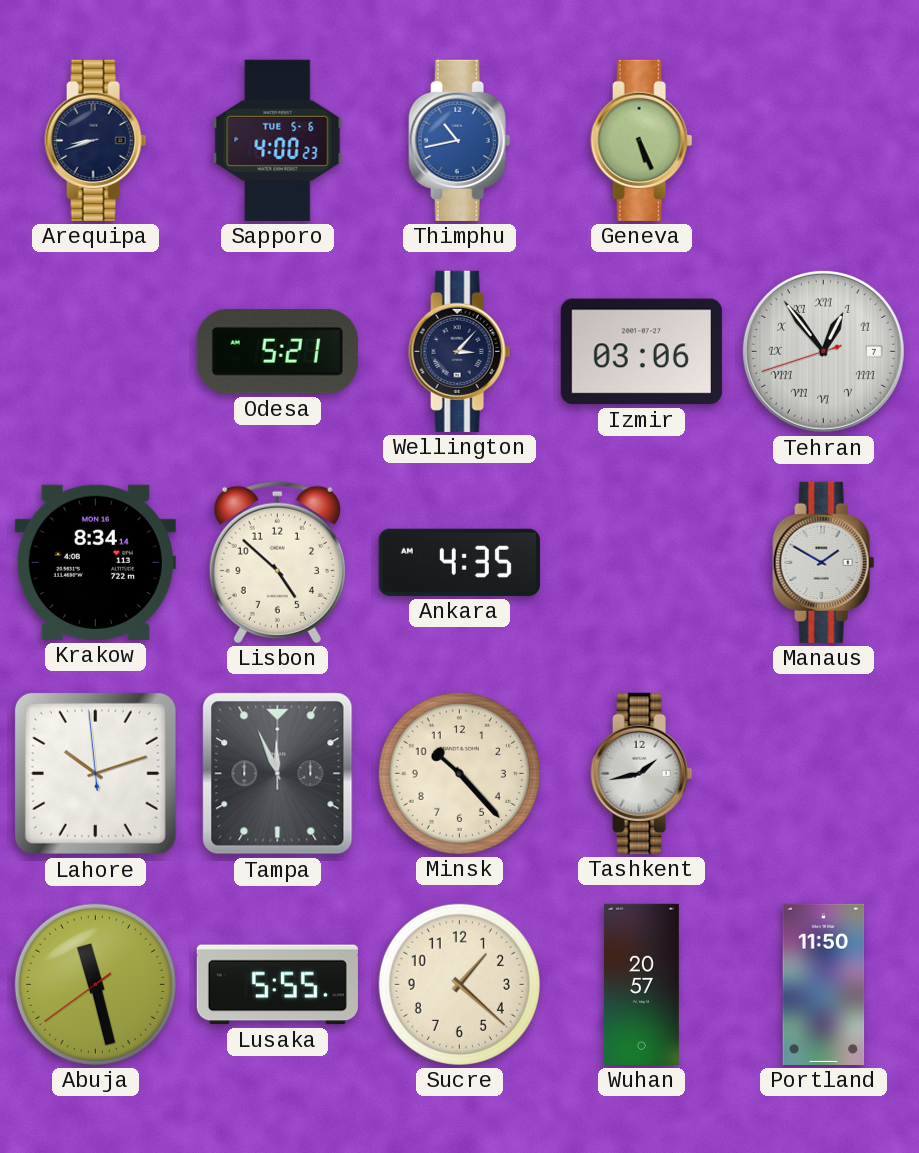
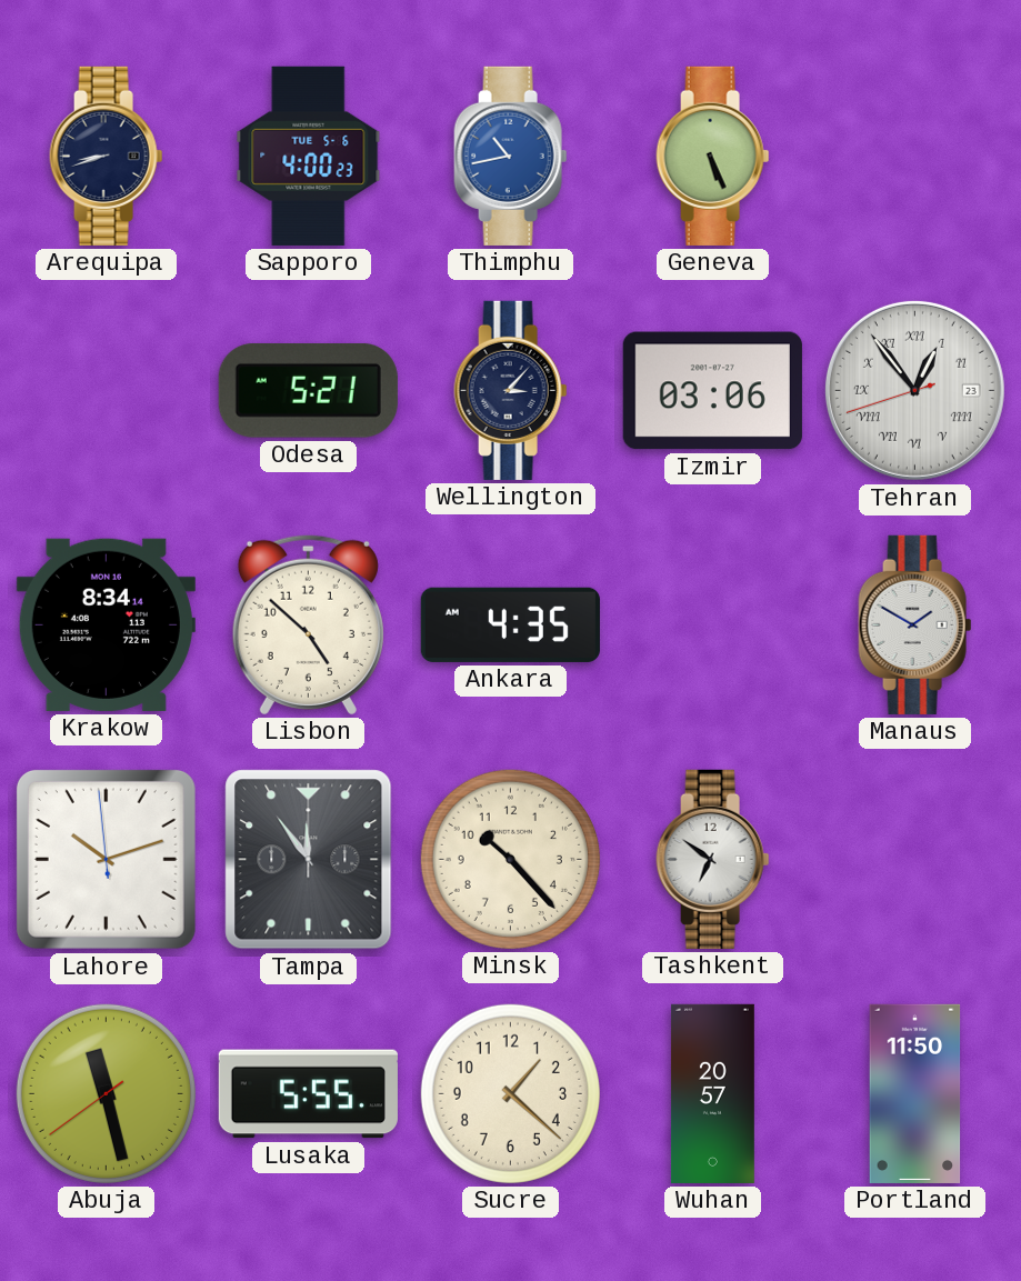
Tehran date: 7 -> 23
Tampa: 11:56 -> 11:54
Tashkent: 1:43 -> 6:51
